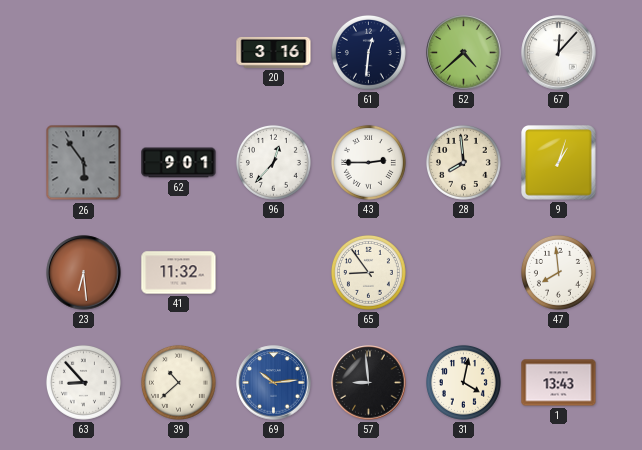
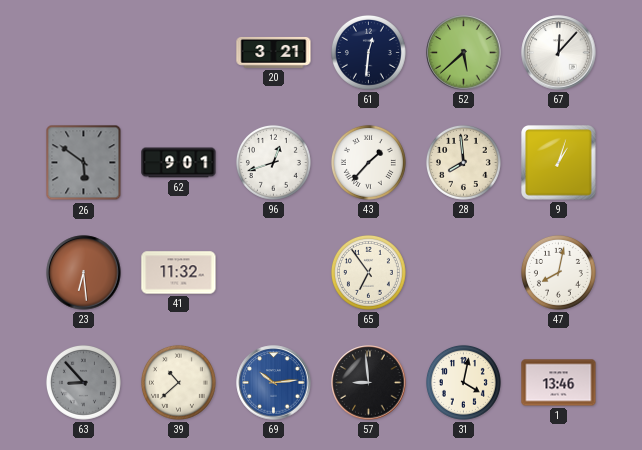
20: 3:16 -> 3:21
52: 4:38 -> 5:38
26: 5:54 -> 5:51
96: 12:37 -> 12:42
43: 2:45 -> 1:37
65: 8:54 -> 6:54
47: 7:59 -> 8:02
63 dial: white -> grey
1: 13:43 -> 13:46
